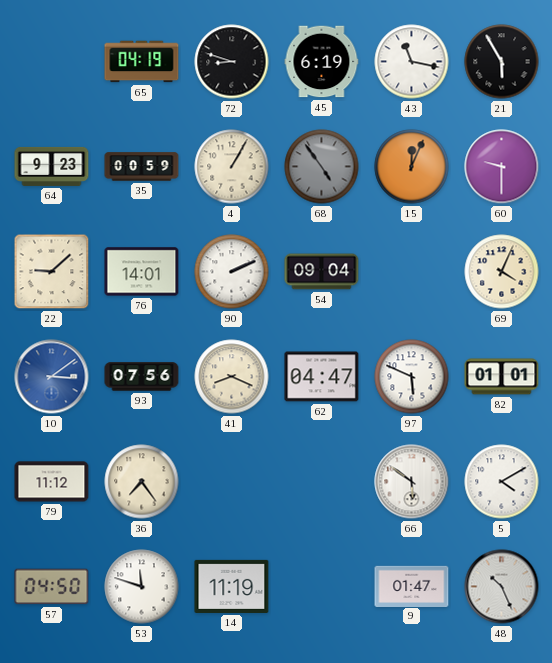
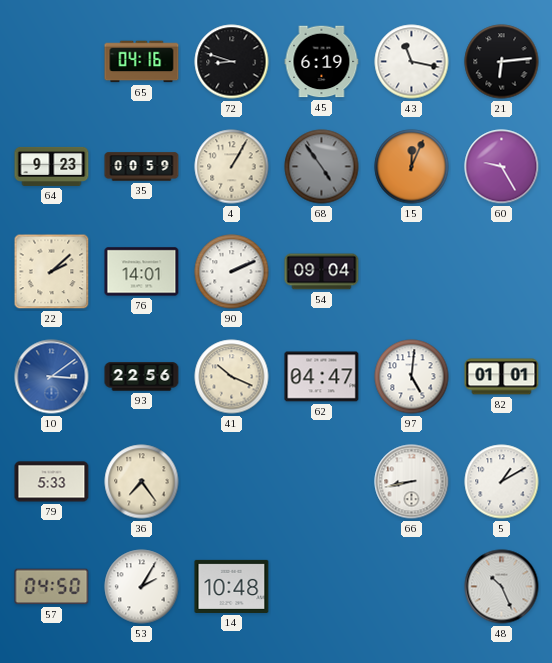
65: 04:19 -> 04:16
21: 5:55 -> 6:14
60: 9:30 -> 9:25
22: 9:08 -> 2:08
69: 4:04 -> none
93: 07:56 -> 22:56
41: 8:19 -> 10:19
97: 5:49 -> 5:01
79: 11:12 -> 5:33
66: 5:51 -> 8:43
5: 4:10 -> 1:10
53: 11:48 -> 2:05
14: 11:19 -> 10:48
9: 01:47 -> none
